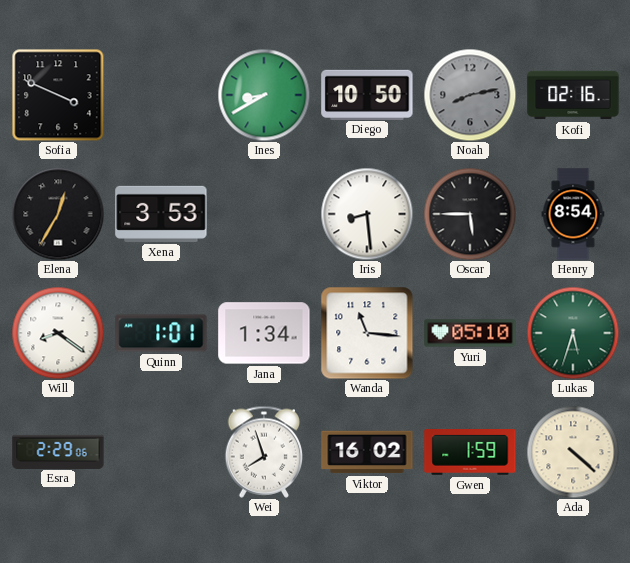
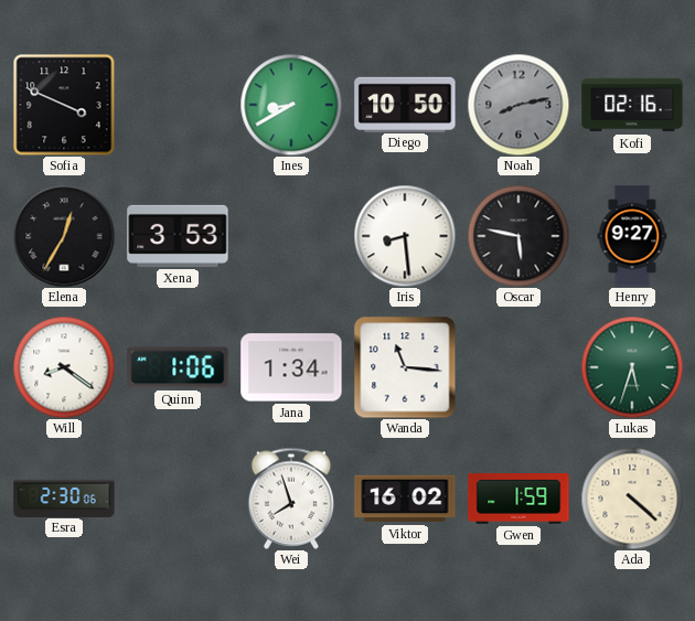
Oscar: 5:45 -> 5:47
Henry: 8:54 -> 9:27
Quinn: 1:01 -> 1:06
Yuri: 05:10 -> none
Esra: 2:29 -> 2:30
